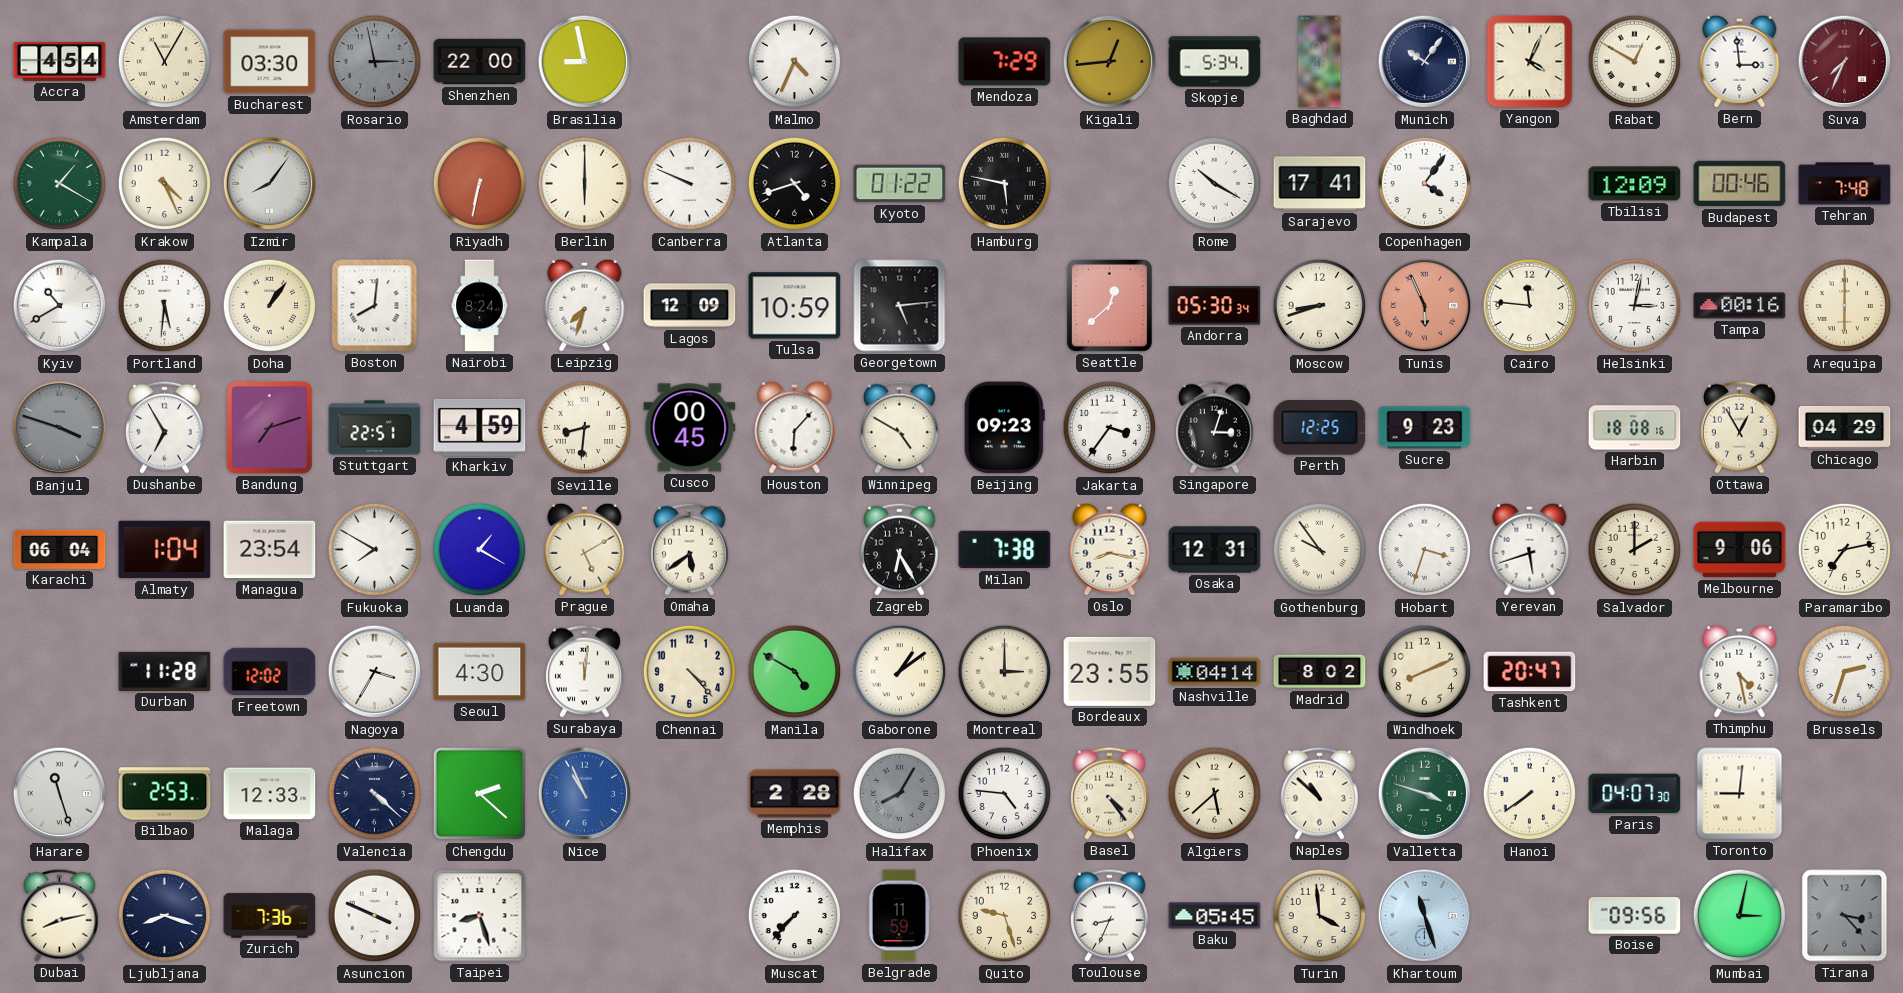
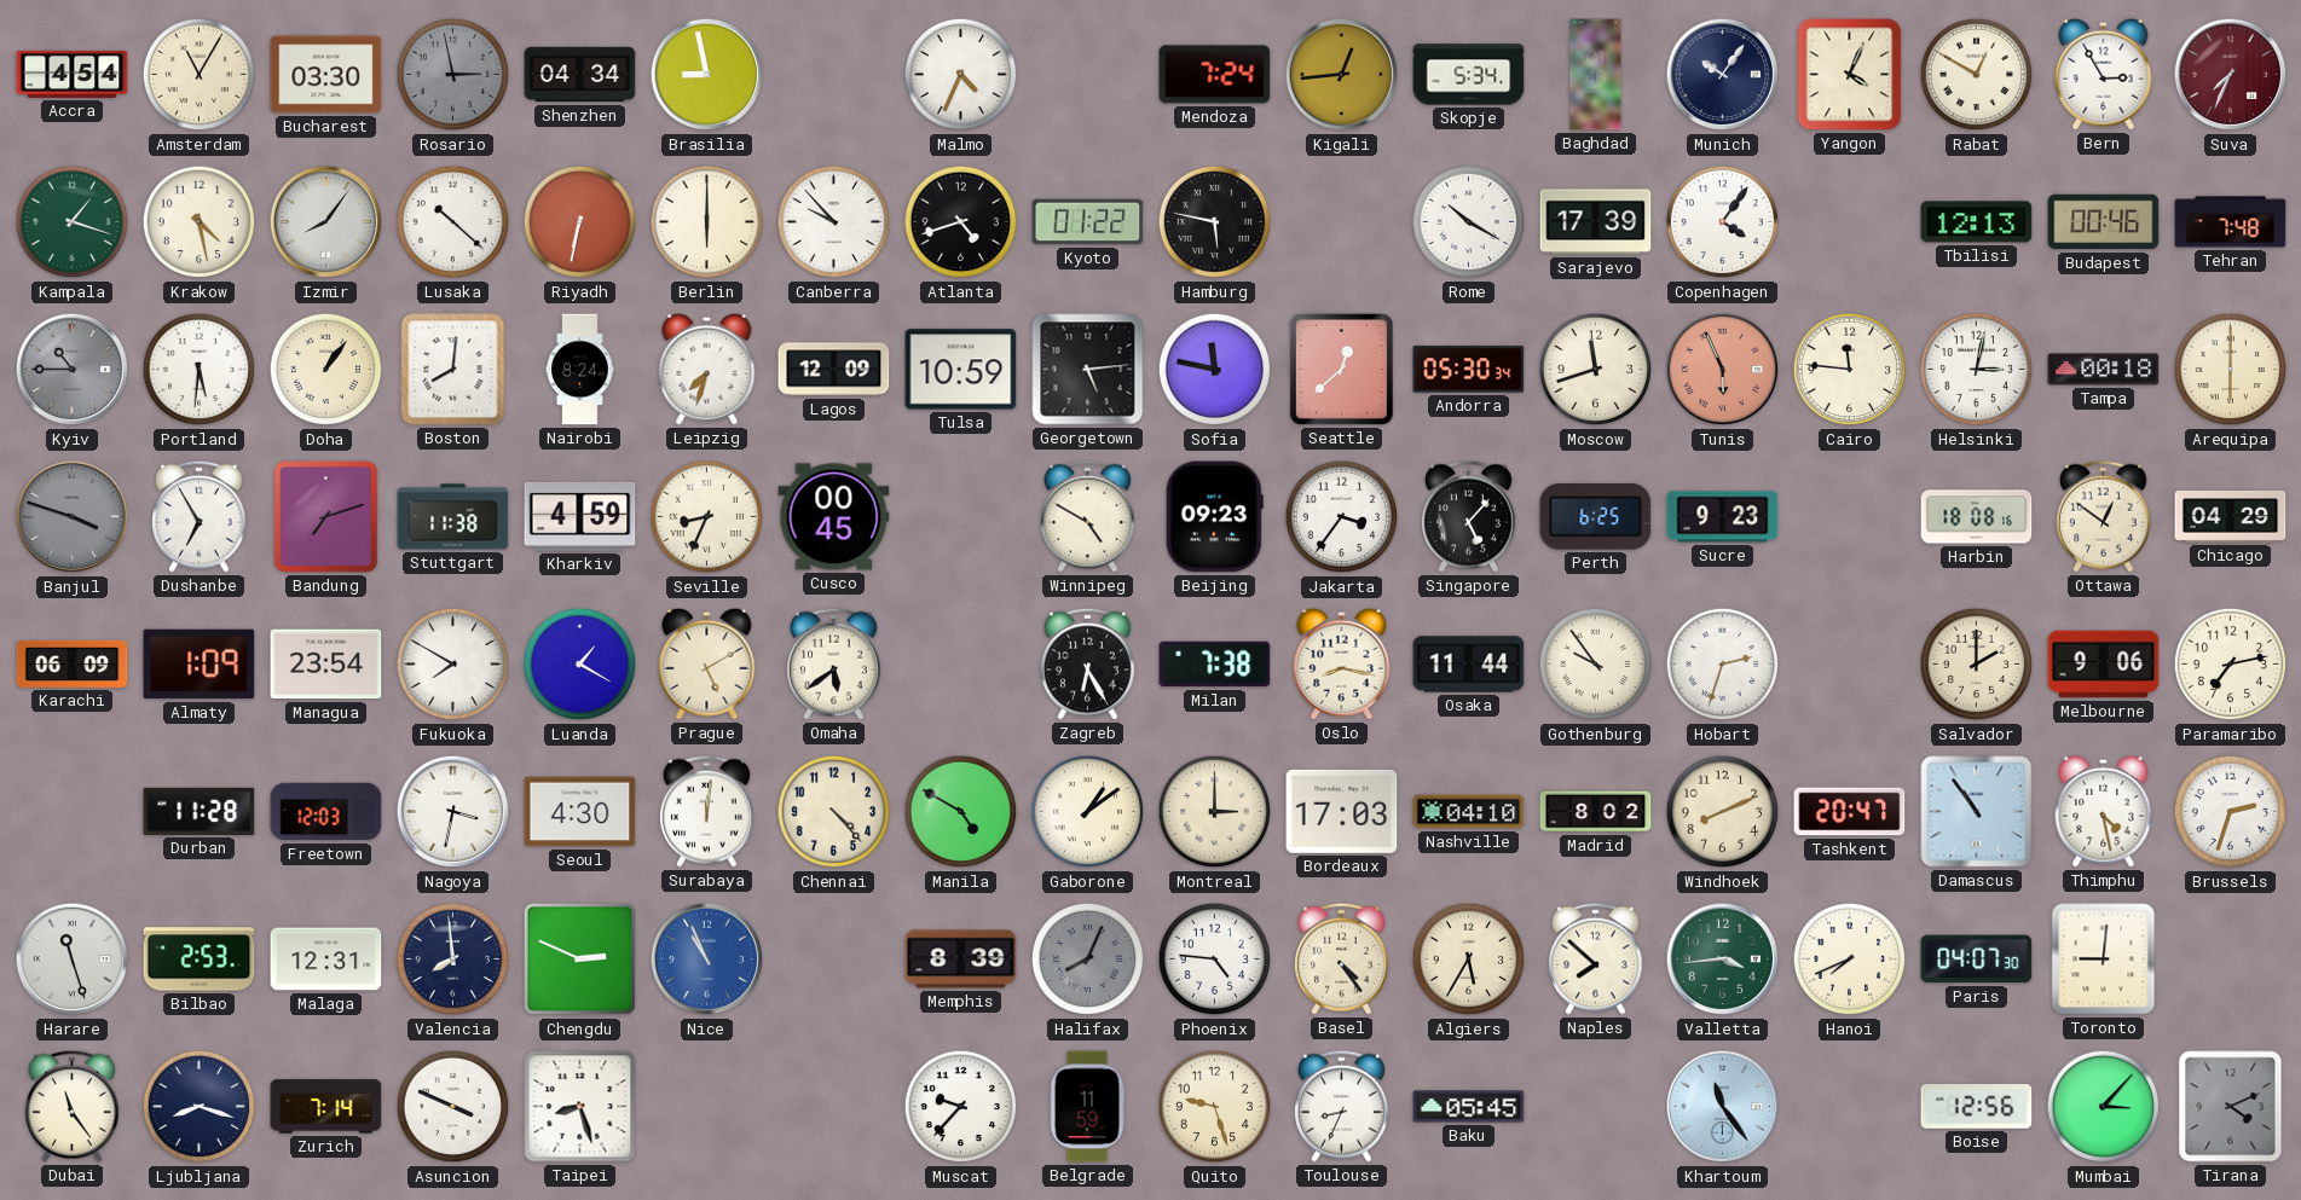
Shenzhen: 22:00 -> 04:34
Mendoza: 7:29 -> 7:24
Bern: 2:59 -> 2:55
Kampala: 1:20 -> 1:18
Krakow: 4:26 -> 4:28
Lusaka: none -> 10:22
Canberra: 9:49 -> 9:53
Sarajevo: 17:41 -> 17:39
Tbilisi: 12:09 -> 12:13
Kyiv: 10:40 -> 10:45
Kyiv dial: white -> grey
Sofia: none -> 11:47
Moscow: 8:42 -> 11:42
Tampa: 00:16 -> 00:18
Stuttgart: 22:51 -> 11:38
Seville: 8:31 -> 8:34
Houston: 6:07 -> none
Singapore: 3:03 -> 5:07
Perth: 12:25 -> 6:25
Ottawa: 12:55 -> 12:51
Karachi: 06:04 -> 06:09
Almaty: 1:04 -> 1:09
Osaka: 12:31 -> 11:44
Hobart: 3:33 -> 2:33
Yerevan: 5:42 -> none
Freetown: 12:02 -> 12:03
Nagoya: 3:35 -> 3:32
Bordeaux: 23:55 -> 17:03
Nashville: 04:14 -> 04:10
Damascus: none -> 10:54
Malaga: 12:33 -> 12:31
Valencia: 4:22 -> 7:59
Chengdu: 2:22 -> 2:49
Memphis: 2:28 -> 8:39
Halifax: 8:05 -> 8:04
Algiers: 5:38 -> 5:35
Naples: 10:52 -> 7:52
Valletta: 3:48 -> 3:44
Hanoi: 7:39 -> 7:41
Dubai: 8:13 -> 11:24
Zurich: 7:36 -> 7:14
Muscat: 7:37 -> 9:37
Turin: 3:59 -> none
Khartoum: 11:27 -> 11:24
Boise: 09:56 -> 12:56
Mumbai: 3:02 -> 3:07
Tirana: 3:23 -> 4:11
